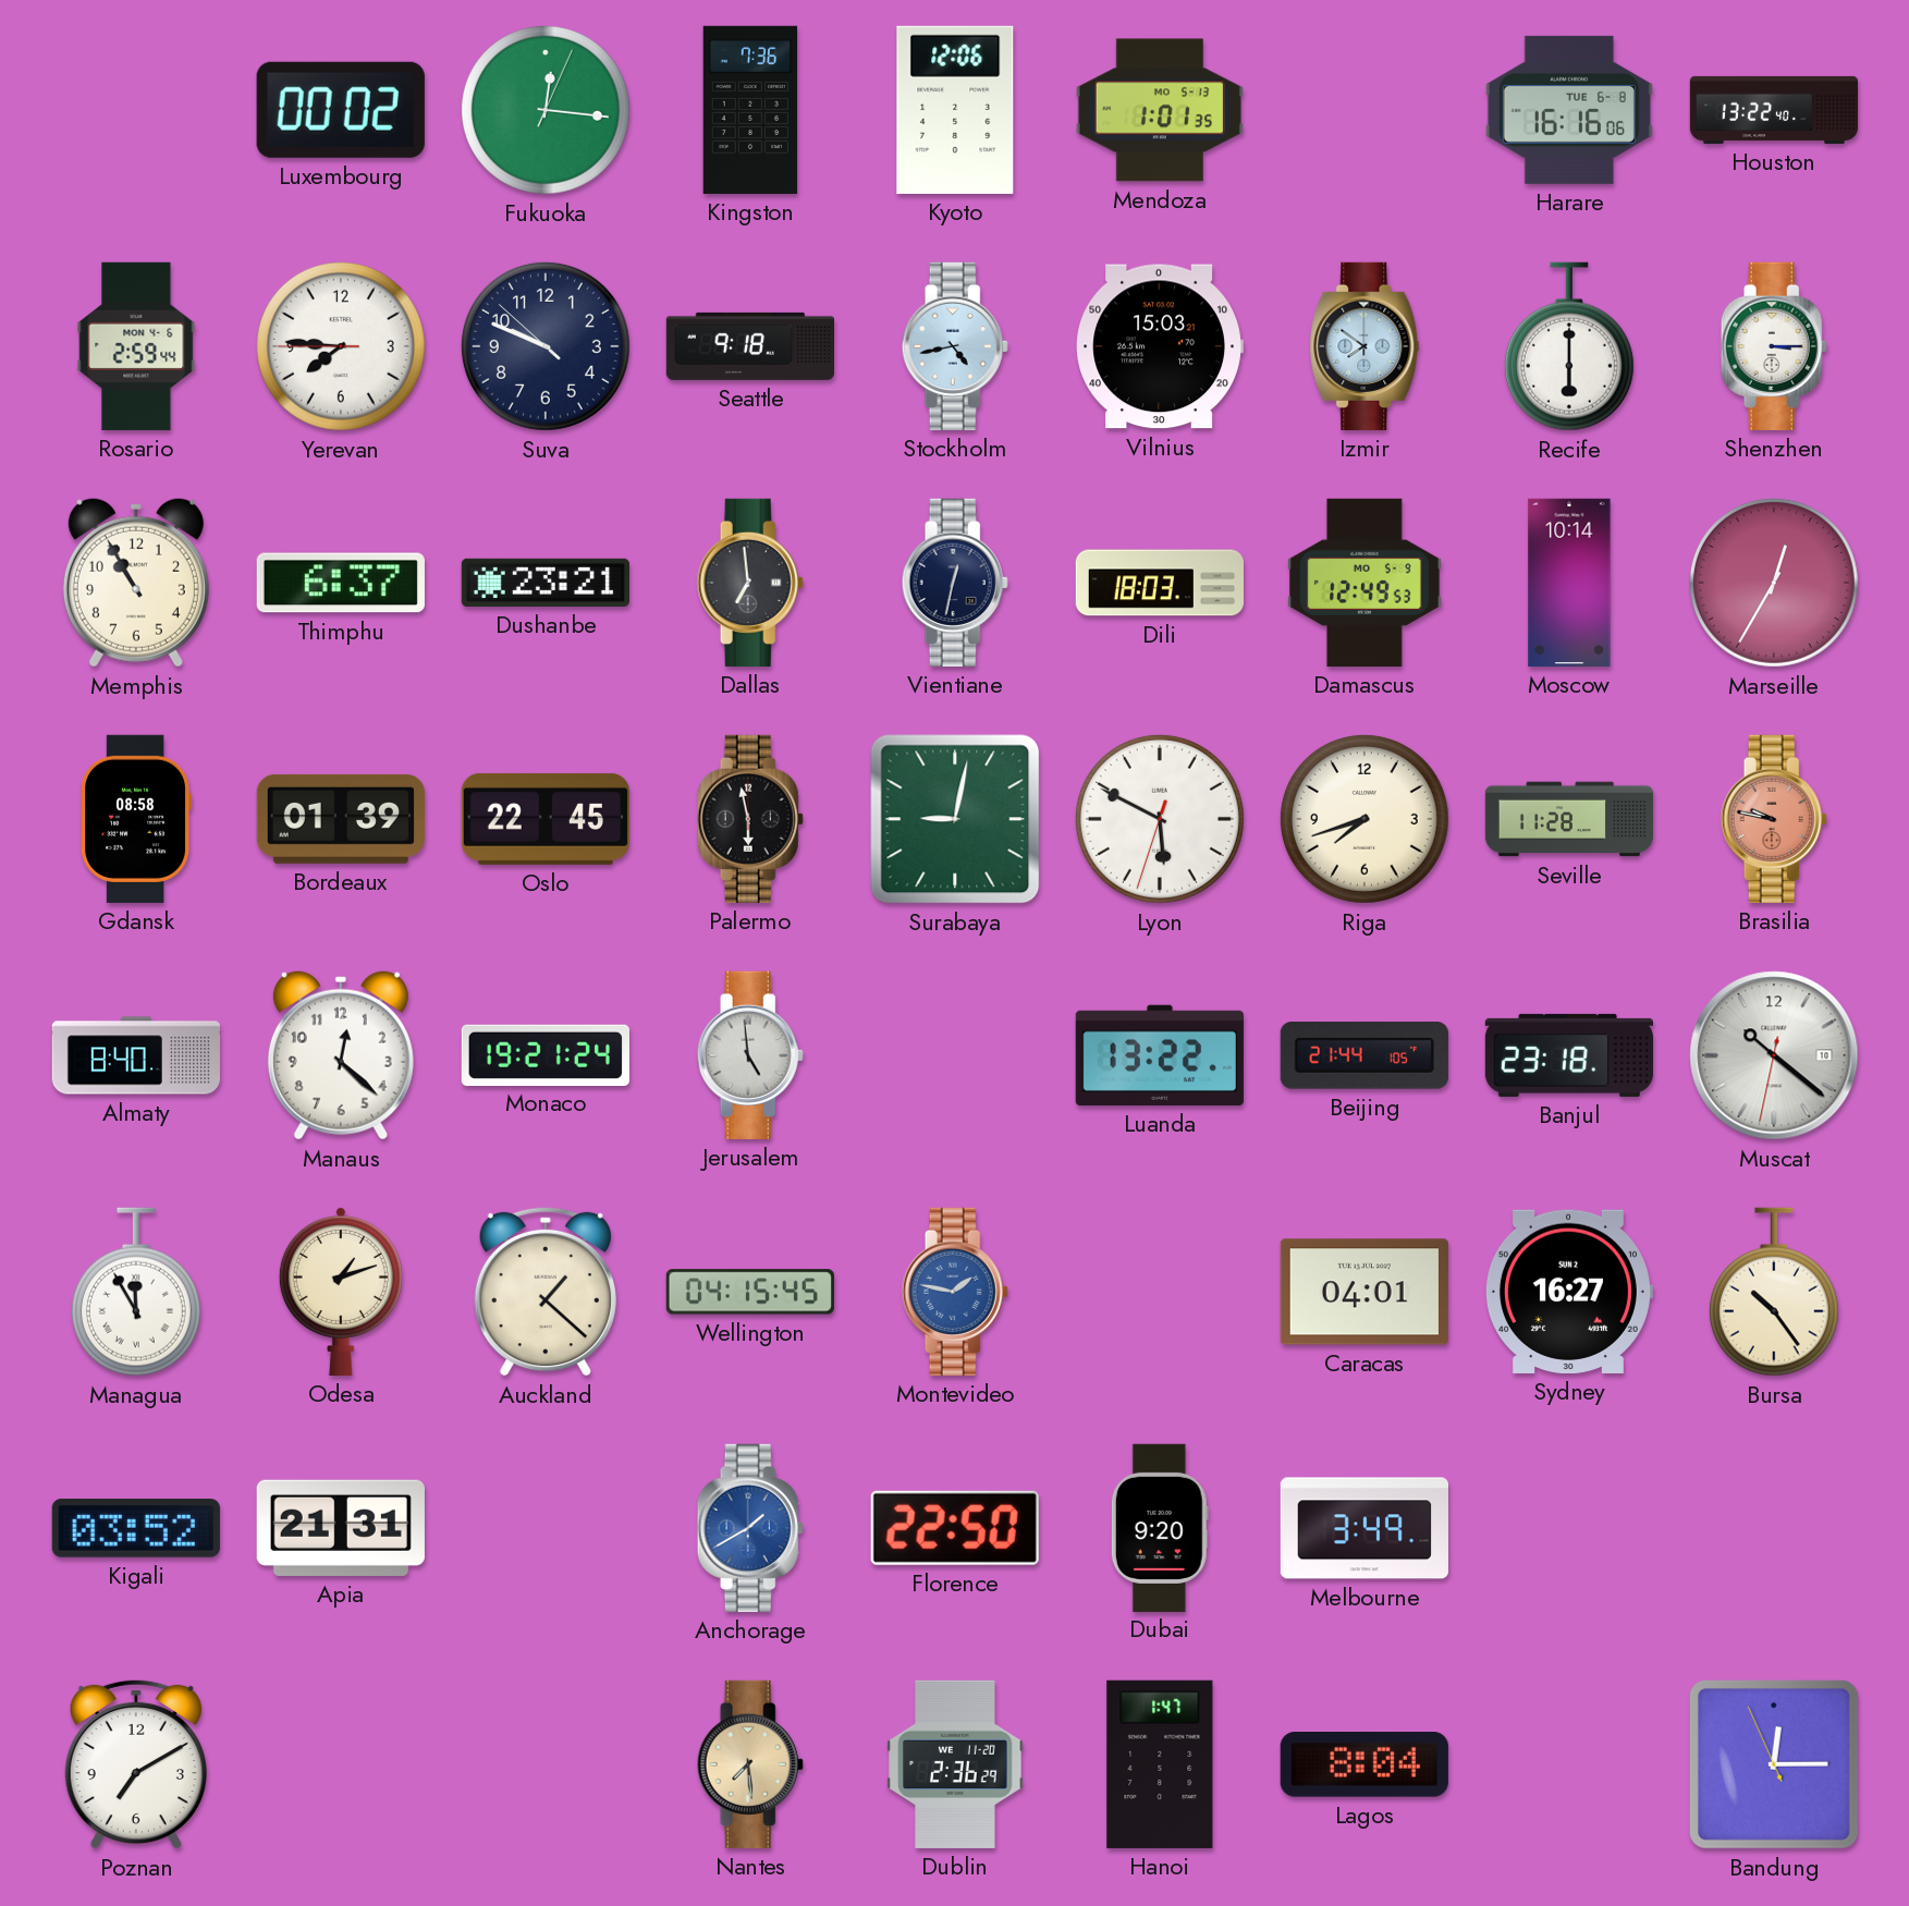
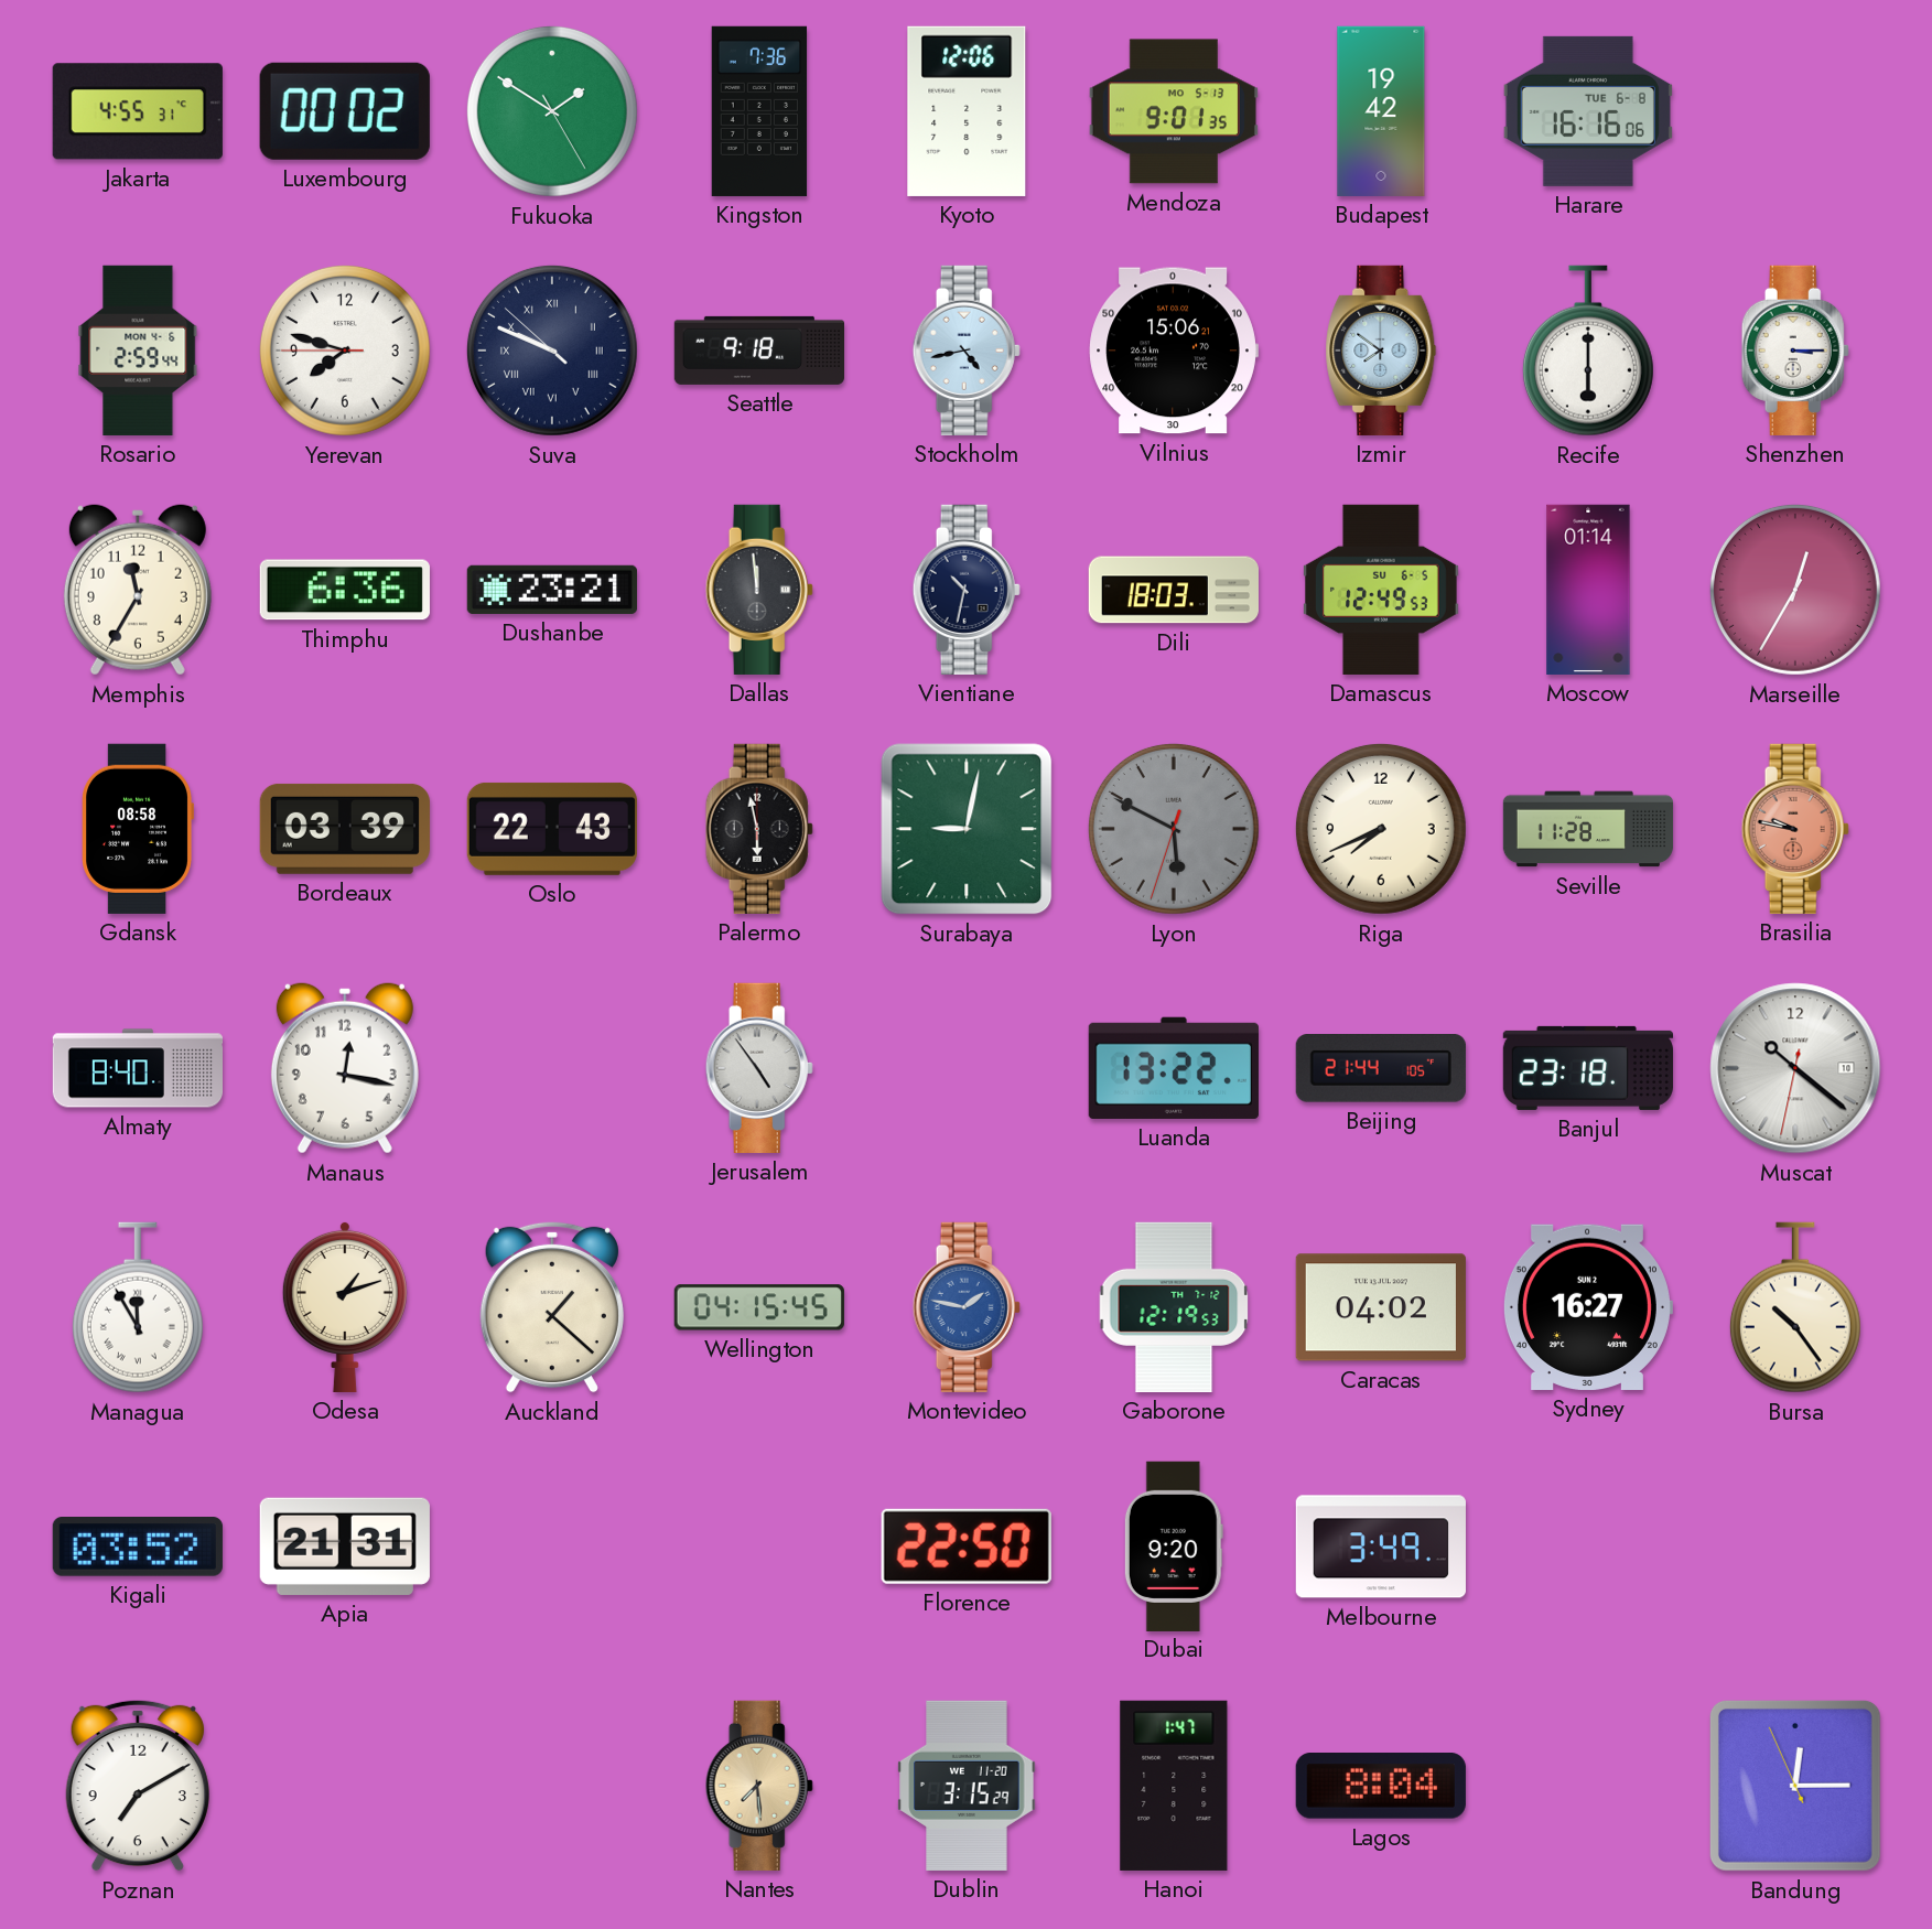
Jakarta: none -> 4:55
Fukuoka: 12:16 -> 1:50
Mendoza: 1:01 -> 9:01
Budapest: none -> 19:42
Houston: 13:22 -> none
Yerevan: 7:45 -> 7:47
Suva numerals: Arabic -> Roman
Vilnius: 15:03 -> 15:06
Memphis: 10:55 -> 11:35
Thimphu: 6:37 -> 6:36
Dallas: 6:59 -> 11:59
Vientiane: 12:32 -> 10:32
Damascus date: MO 5-9 -> SU 6-5
Moscow: 10:14 -> 01:14
Bordeaux: 01:39 -> 03:39
Oslo: 22:45 -> 22:43
Lyon dial: white -> grey
Riga: 7:42 -> 7:41
Manaus: 12:22 -> 12:17
Monaco: 19:21 -> none
Jerusalem: 4:59 -> 4:54
Gaborone: none -> 12:19
Caracas: 04:01 -> 04:02
Anchorage: 1:40 -> none
Dublin: 2:36 -> 3:15
